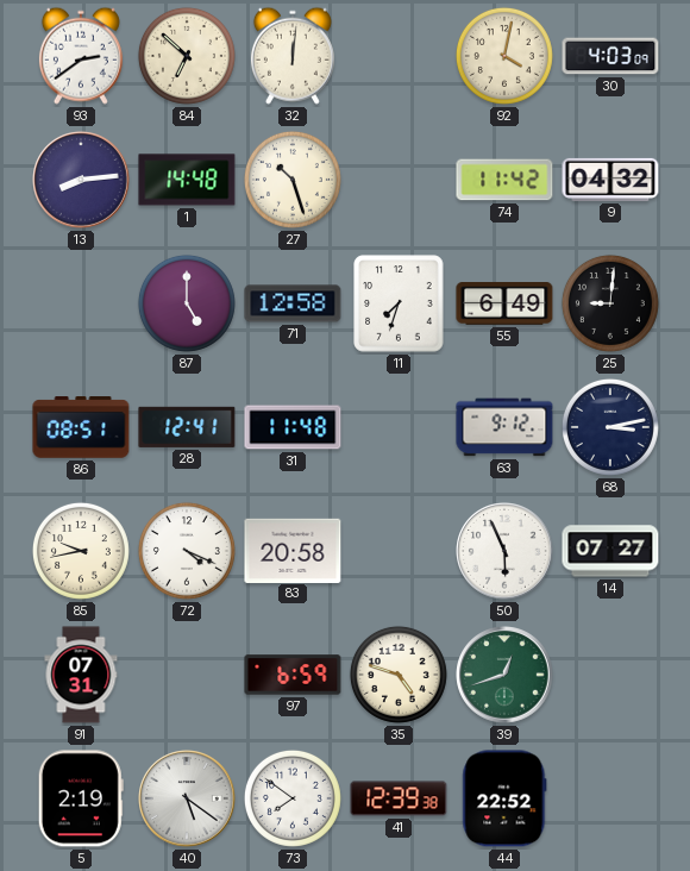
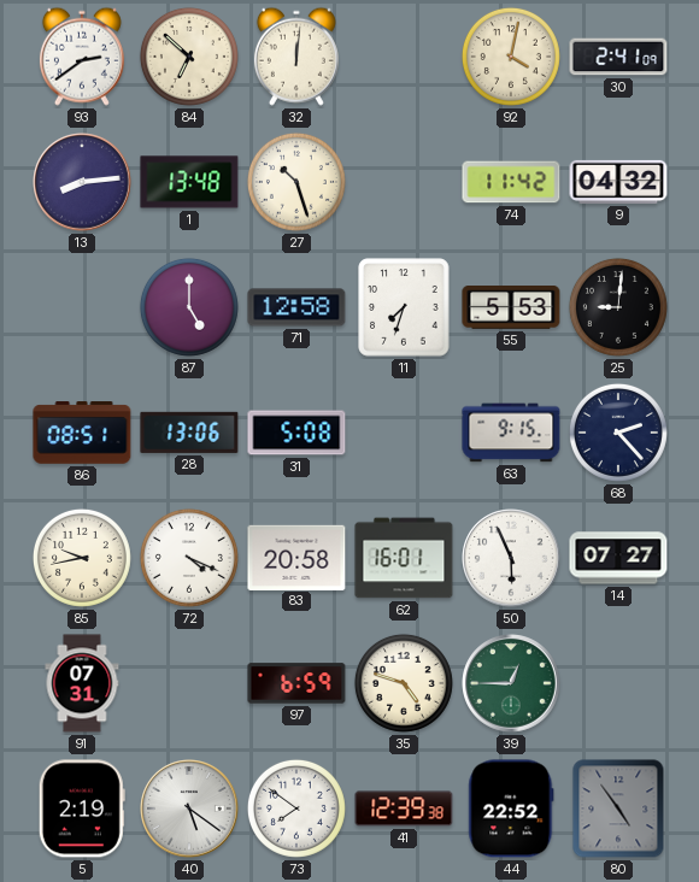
30: 4:03 -> 2:41
1: 14:48 -> 13:48
55: 6:49 -> 5:53
28: 12:41 -> 13:06
31: 11:48 -> 5:08
63: 9:12 -> 9:15
68: 3:13 -> 2:23
62: none -> 16:01
39: 12:42 -> 12:45
80: none -> 4:54
